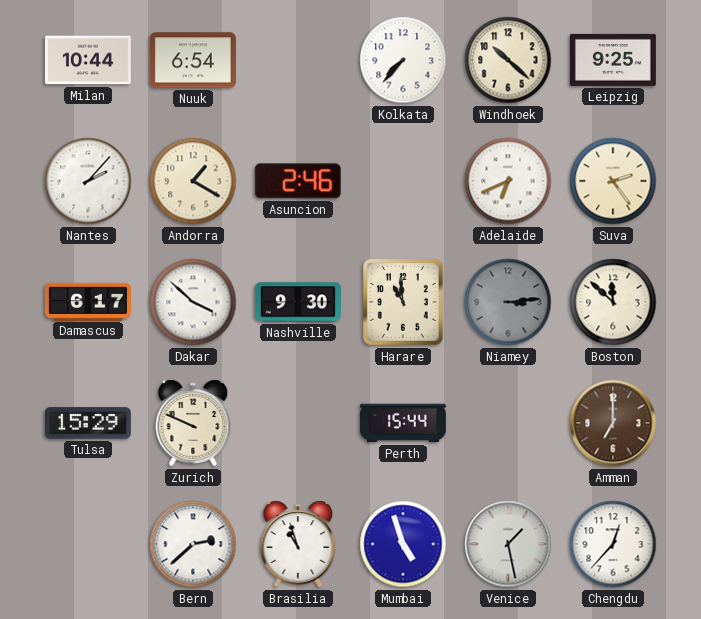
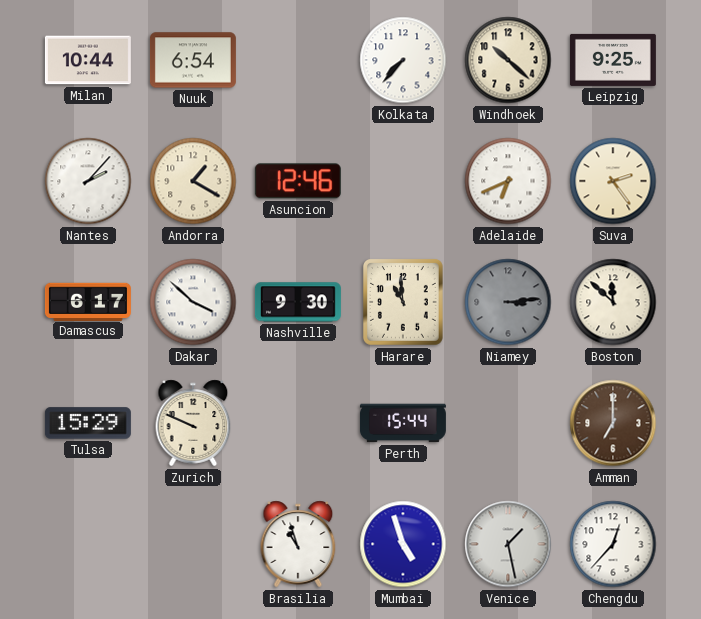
Asuncion: 2:46 -> 12:46
Bern: 2:38 -> none
